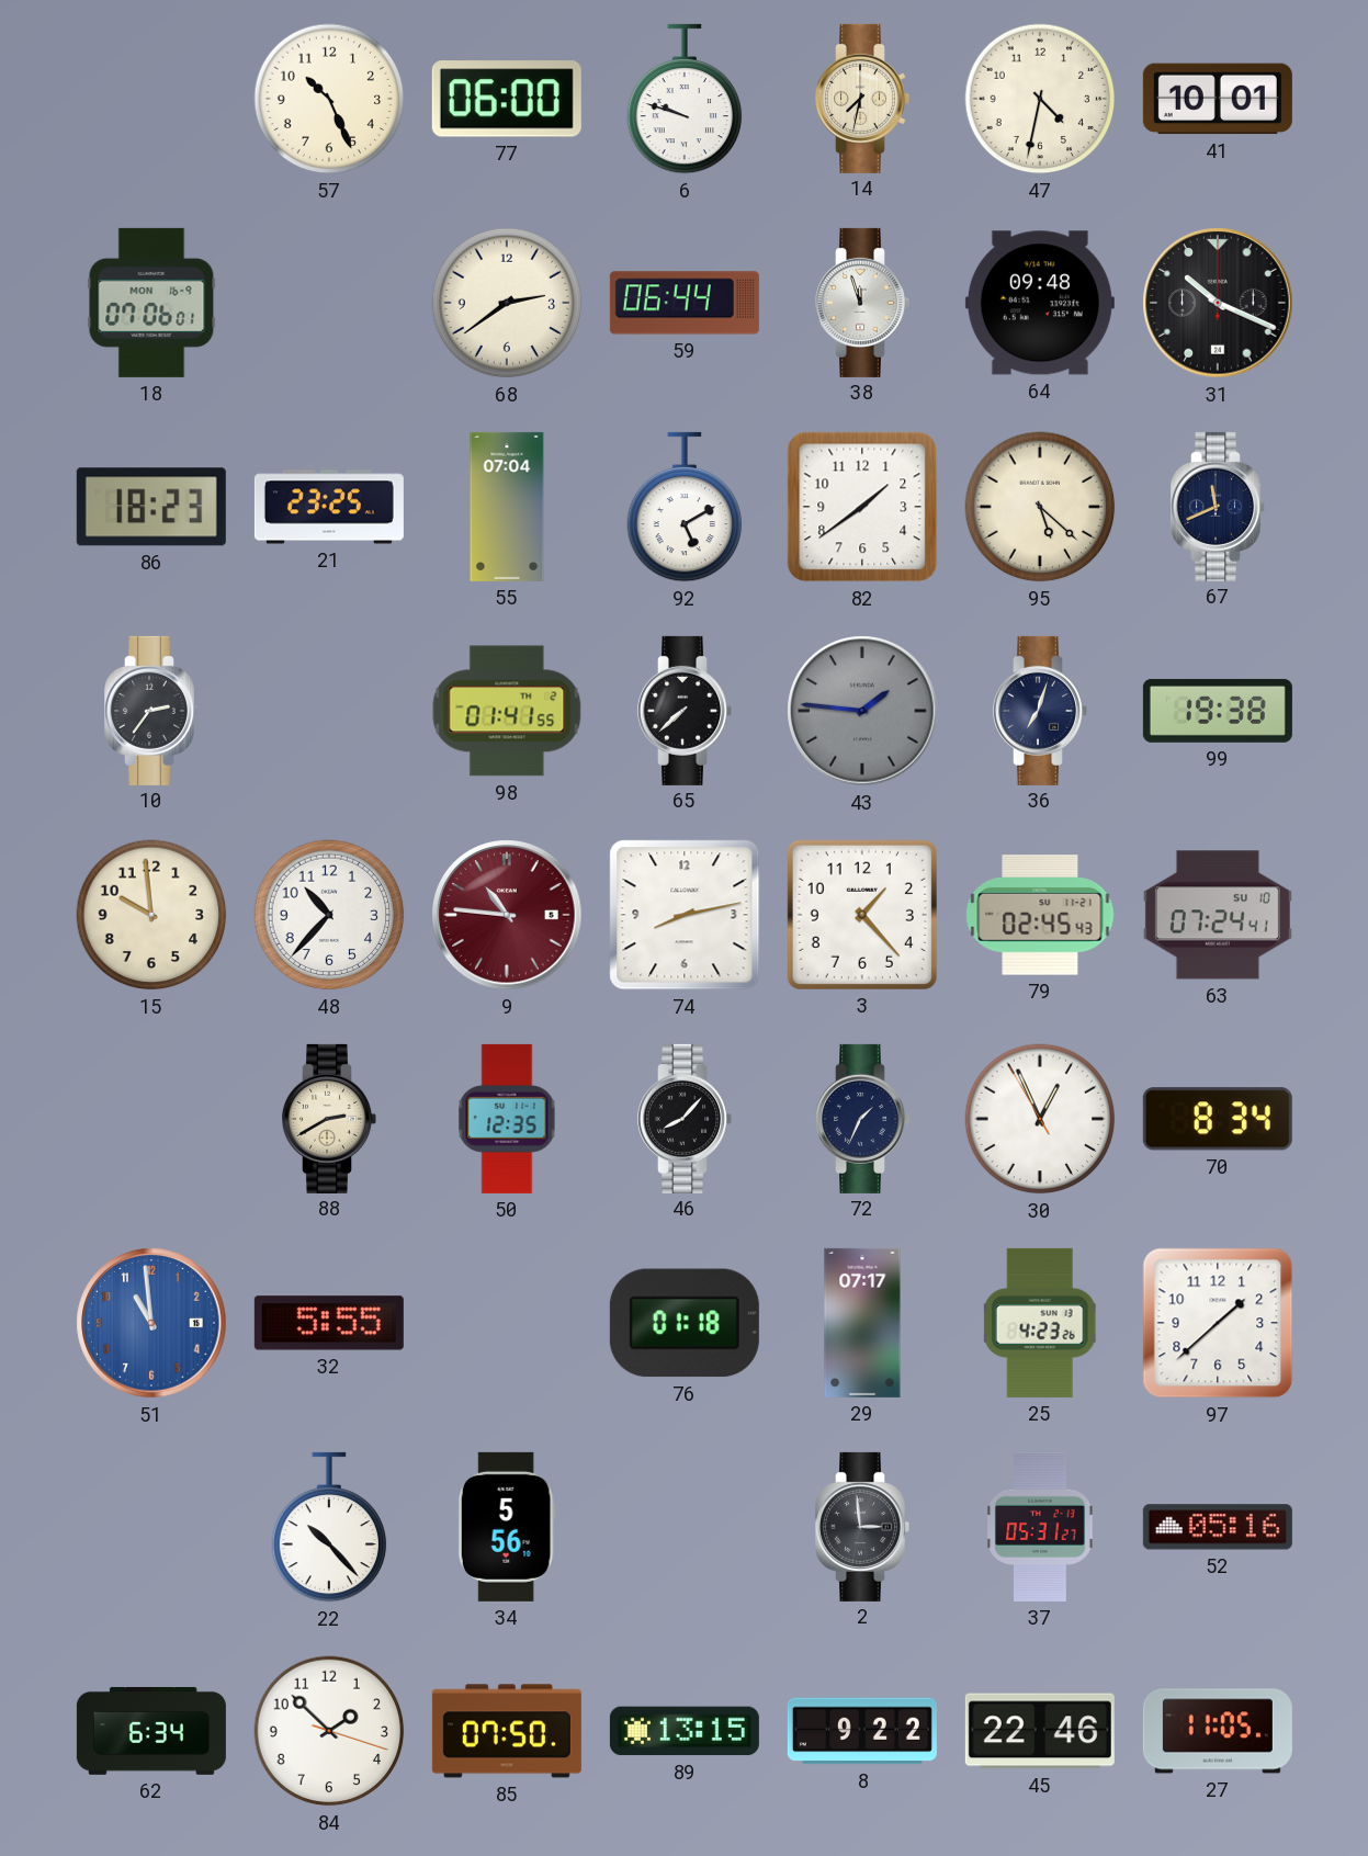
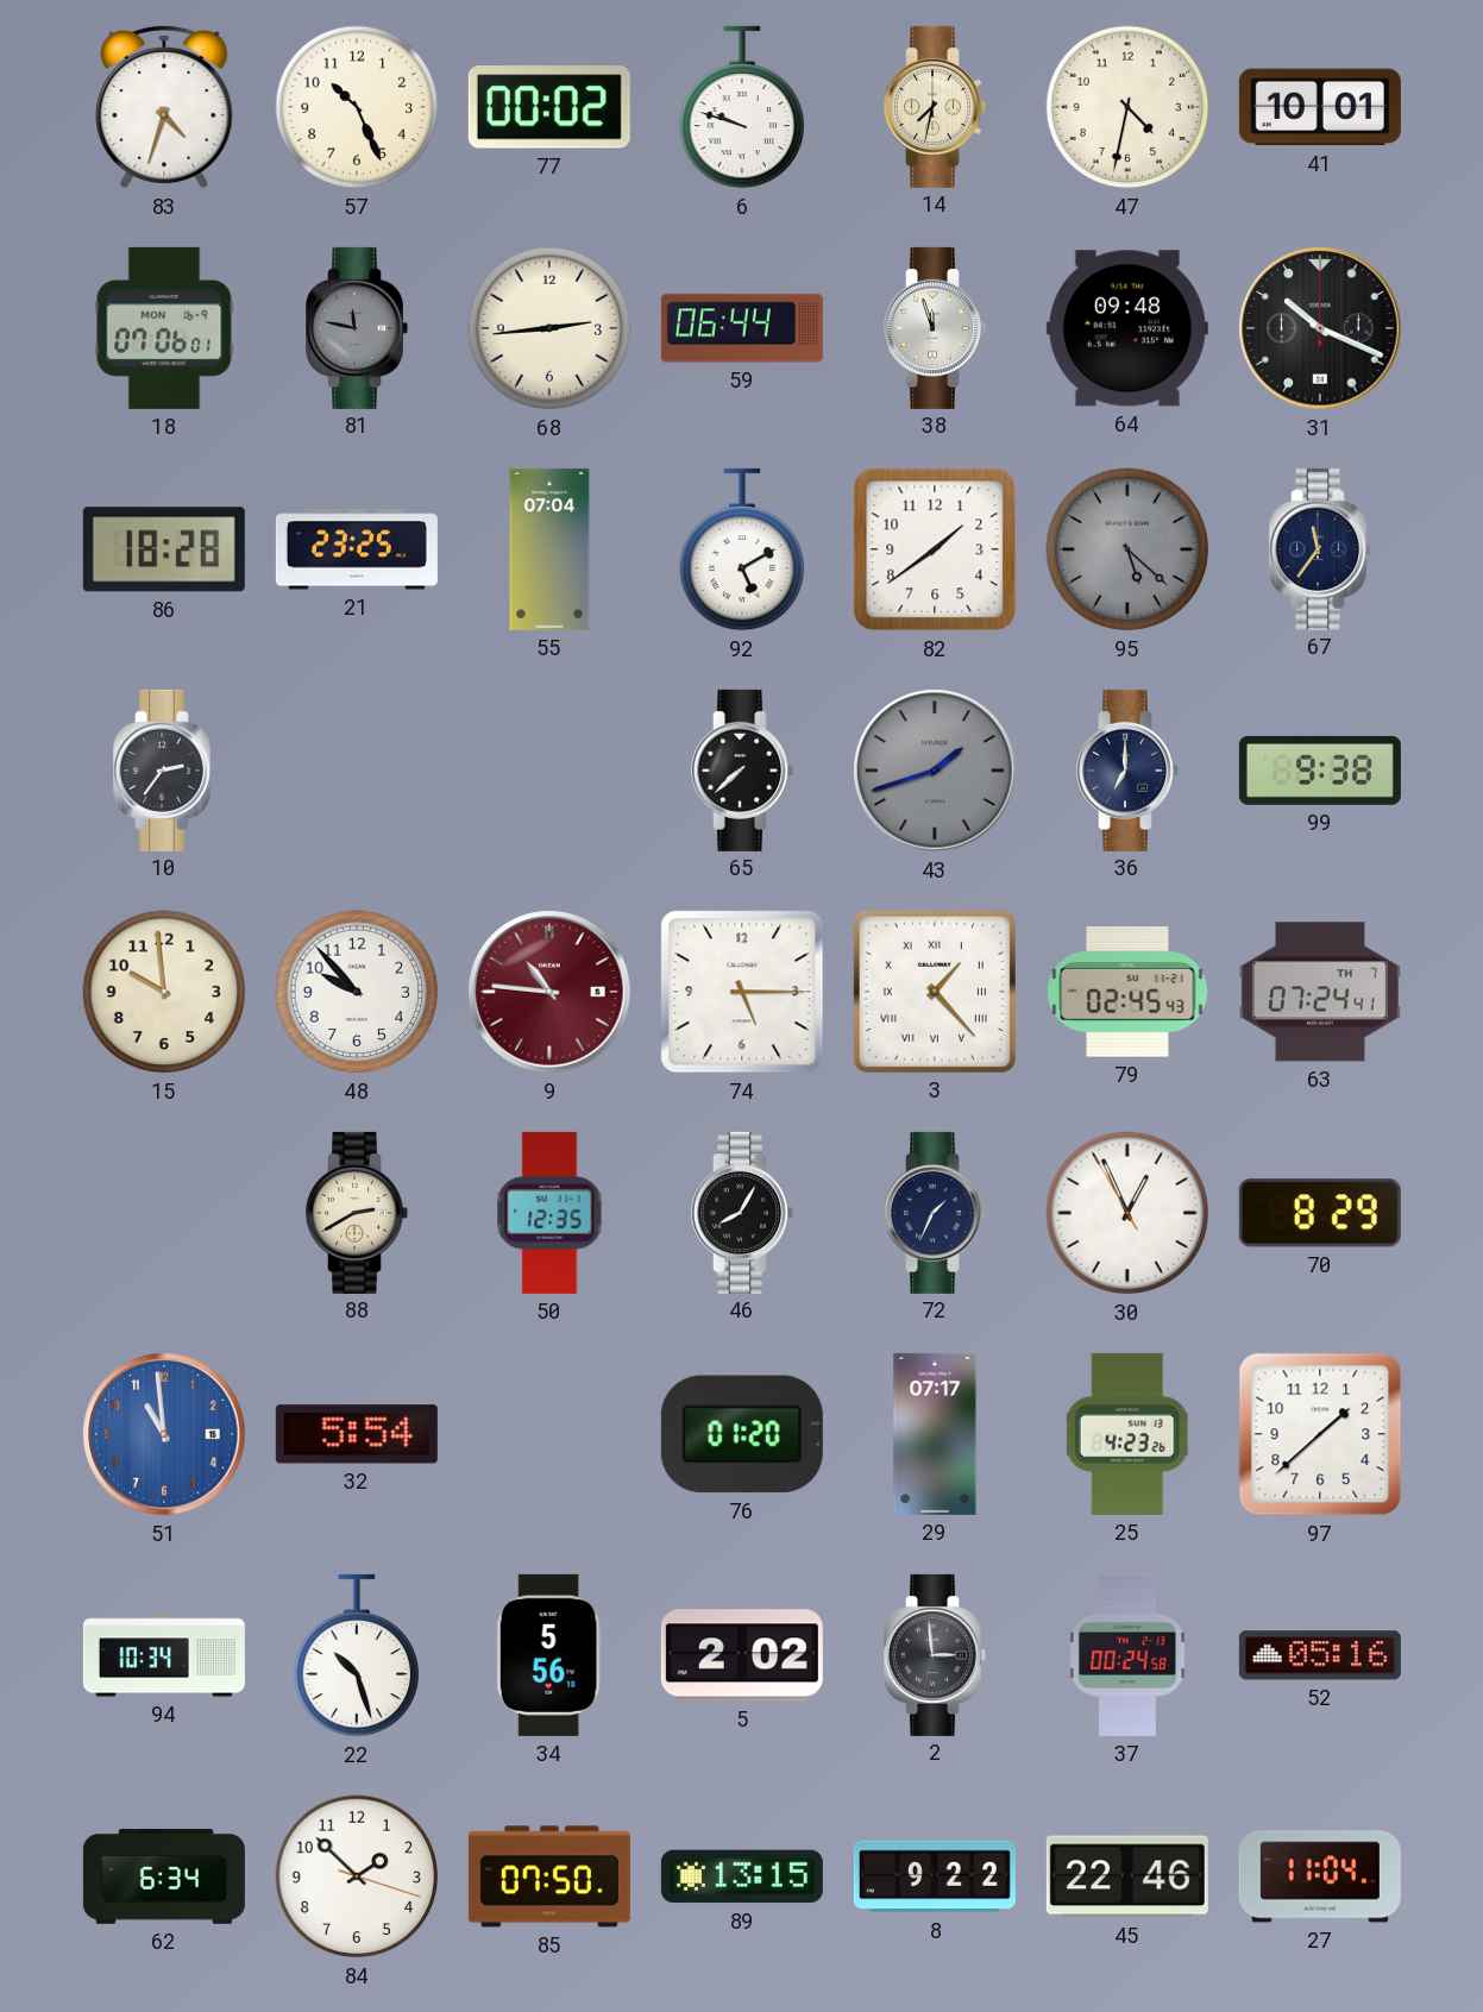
83: none -> 4:33
77: 06:00 -> 00:02
81: none -> 11:47
68: 2:39 -> 2:44
86: 18:23 -> 18:28
95 dial: cream -> grey
67: 11:41 -> 11:36
98: 01:41 -> none
43: 1:46 -> 1:42
36: 7:03 -> 7:00
99: 19:38 -> 9:38
48: 10:37 -> 9:53
74: 8:13 -> 5:15
3 numerals: Arabic -> Roman
63 date: SU 10 -> TH 7
46: 8:07 -> 8:05
70: 8:34 -> 8:29
32: 5:55 -> 5:54
76: 01:18 -> 01:20
94: none -> 10:34
22: 10:23 -> 10:27
5: none -> 2:02
37: 05:31 -> 00:24
27: 11:05 -> 11:04
